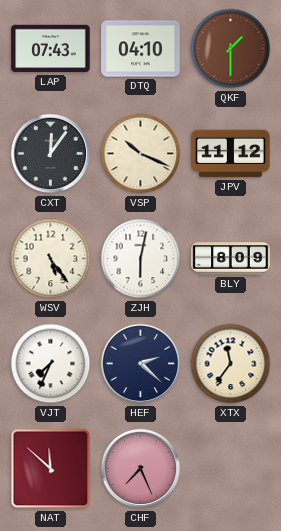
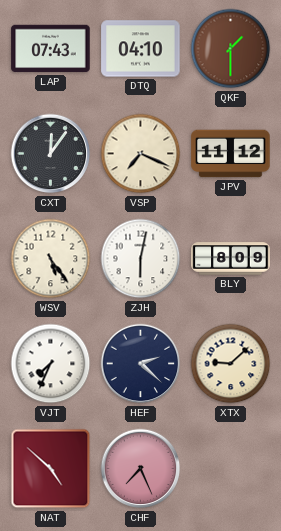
VSP: 10:19 -> 7:19
XTX: 11:36 -> 9:08
NAT: 11:52 -> 4:52
